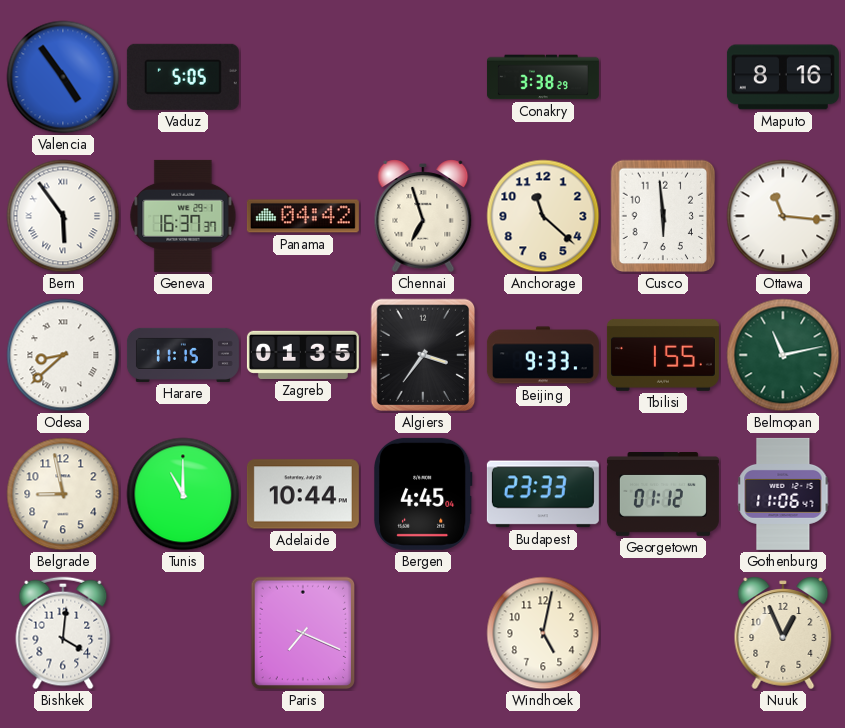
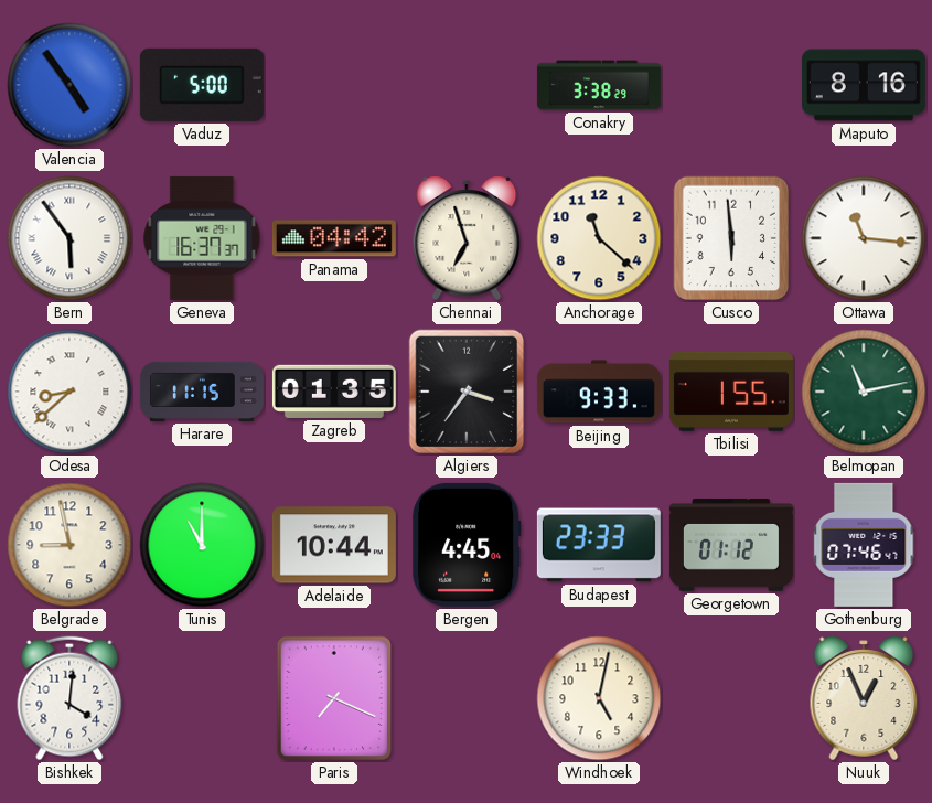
Vaduz: 5:05 -> 5:00
Gothenburg: 11:06 -> 07:46
